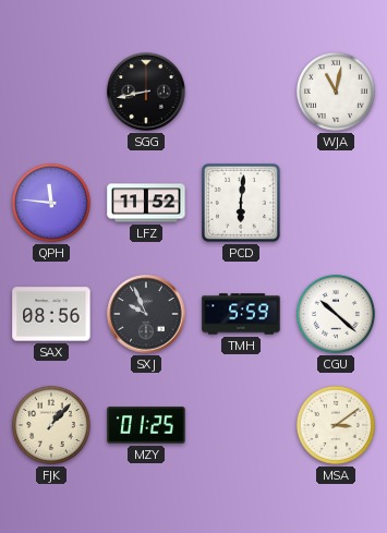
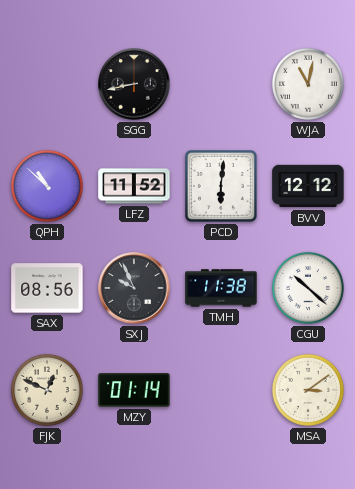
QPH: 11:46 -> 10:52
BVV: none -> 12:12
TMH: 5:59 -> 11:38
FJK: 1:07 -> 12:49
MZY: 01:25 -> 01:14
